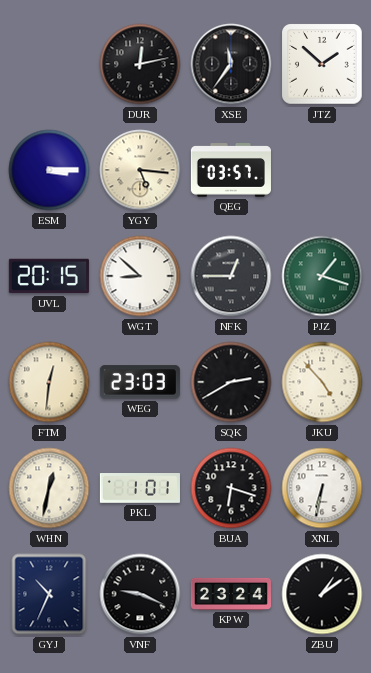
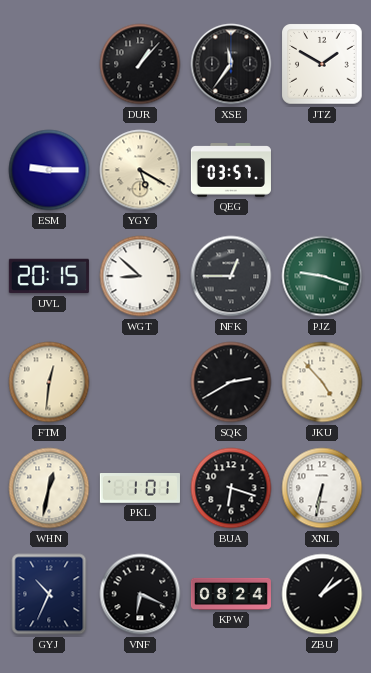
DUR: 12:13 -> 1:07
JTZ: 1:52 -> 1:50
ESM: 3:15 -> 9:15
YGY: 5:16 -> 5:20
PJZ: 1:18 -> 9:18
WEG: 23:03 -> none
VNF: 9:19 -> 6:19
KPW: 23:24 -> 08:24
